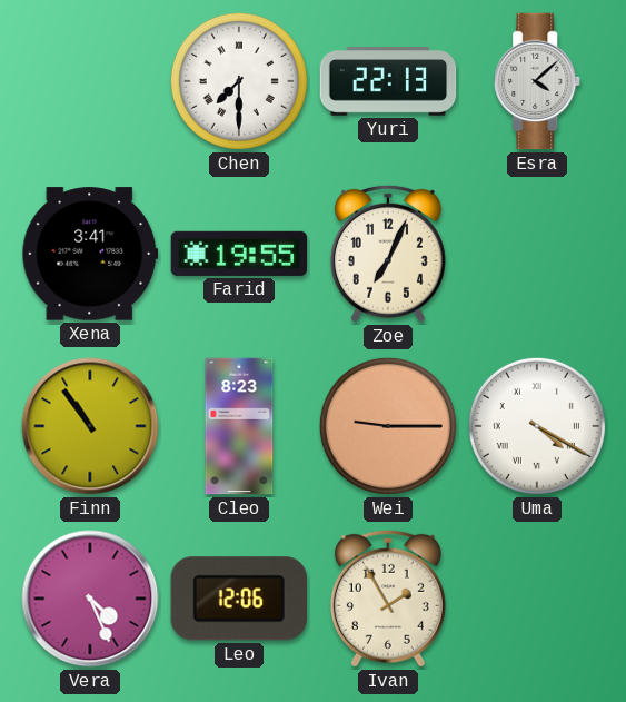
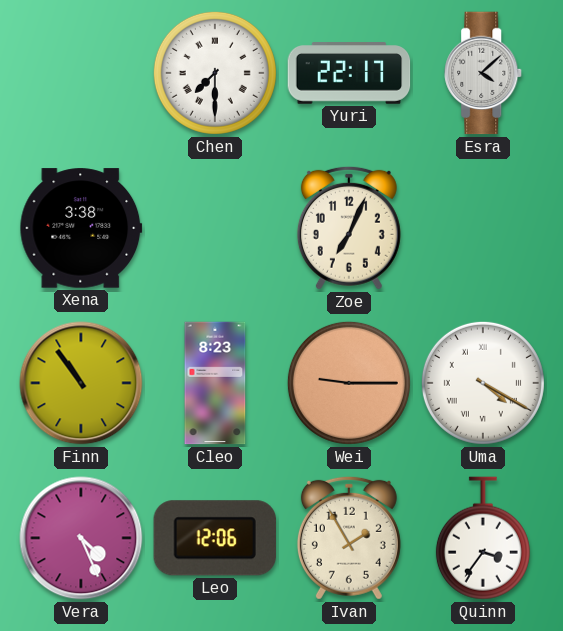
Yuri: 22:13 -> 22:17
Xena: 3:41 -> 3:38
Farid: 19:55 -> none
Quinn: none -> 3:36
